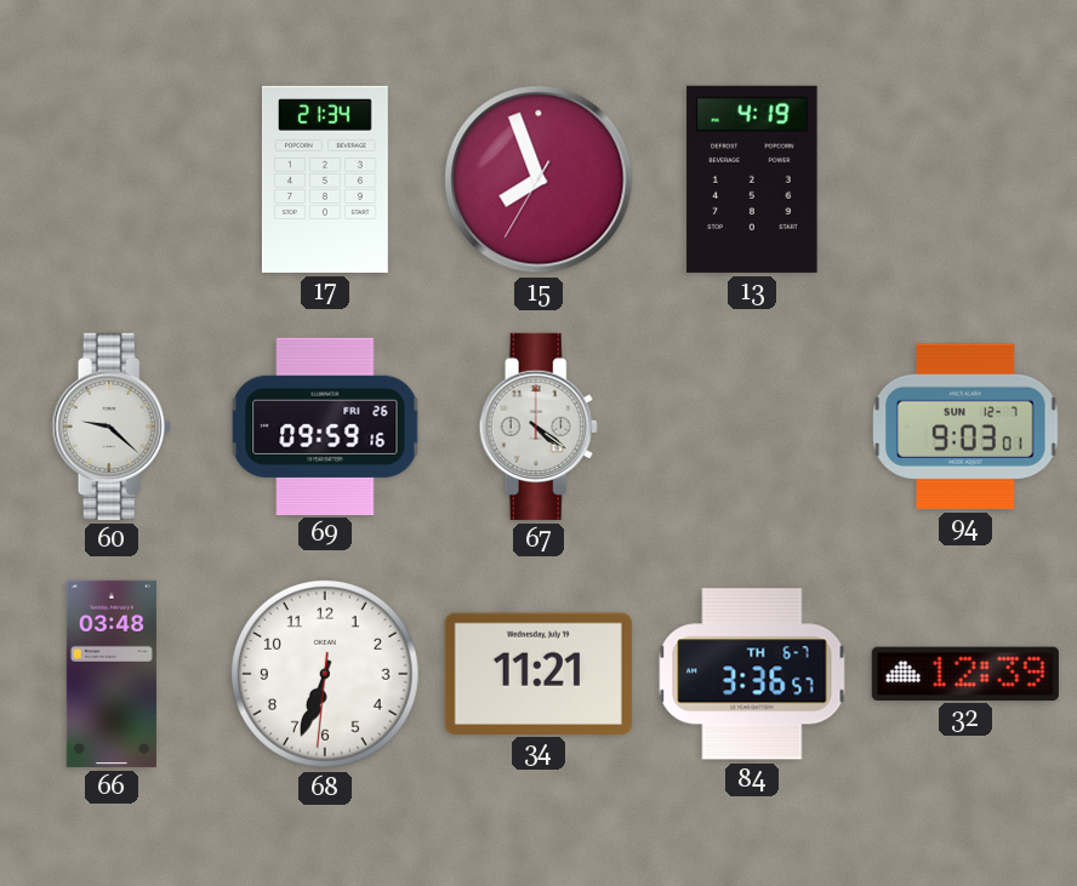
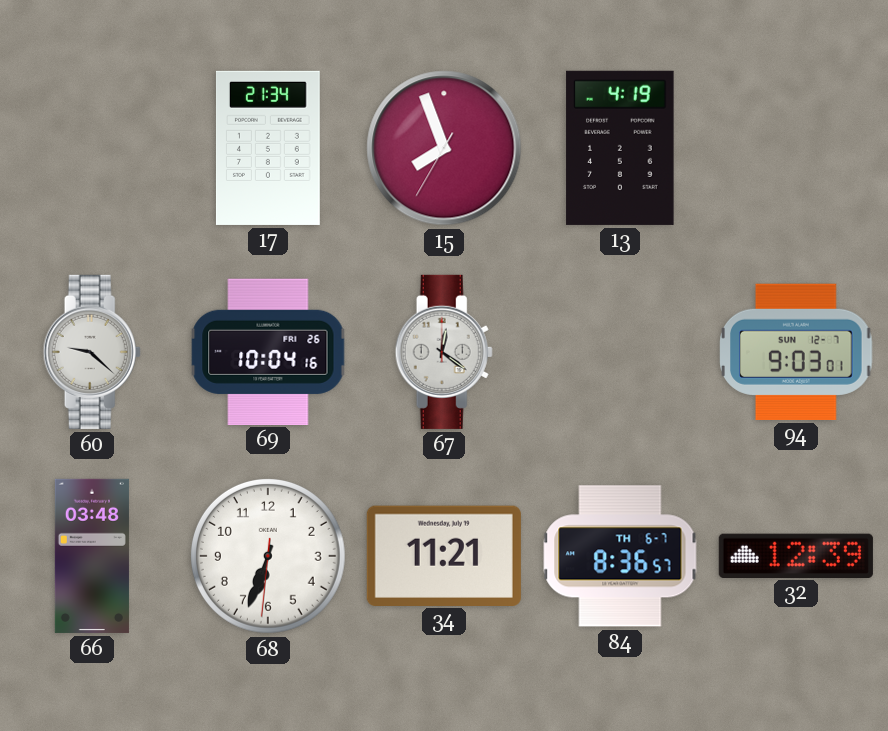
69: 09:59 -> 10:04
67: 4:21 -> 12:21
84: 3:36 -> 8:36
